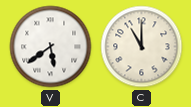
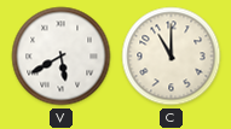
V: 5:39 -> 5:40
